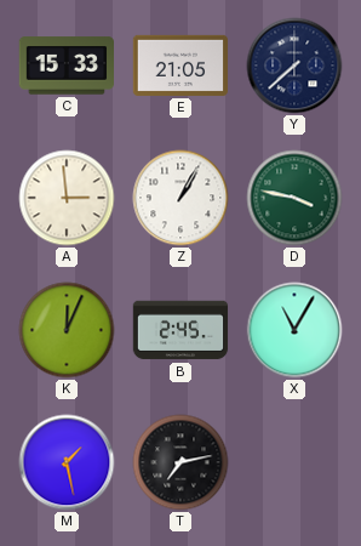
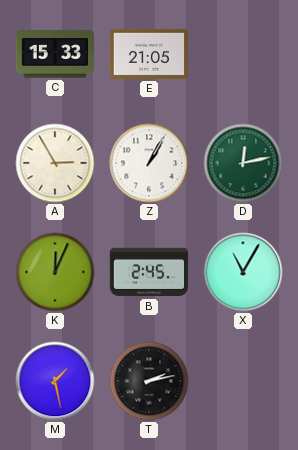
Y: 7:38 -> none
A: 2:59 -> 2:55
D: 3:47 -> 12:13
T: 7:13 -> 2:13
